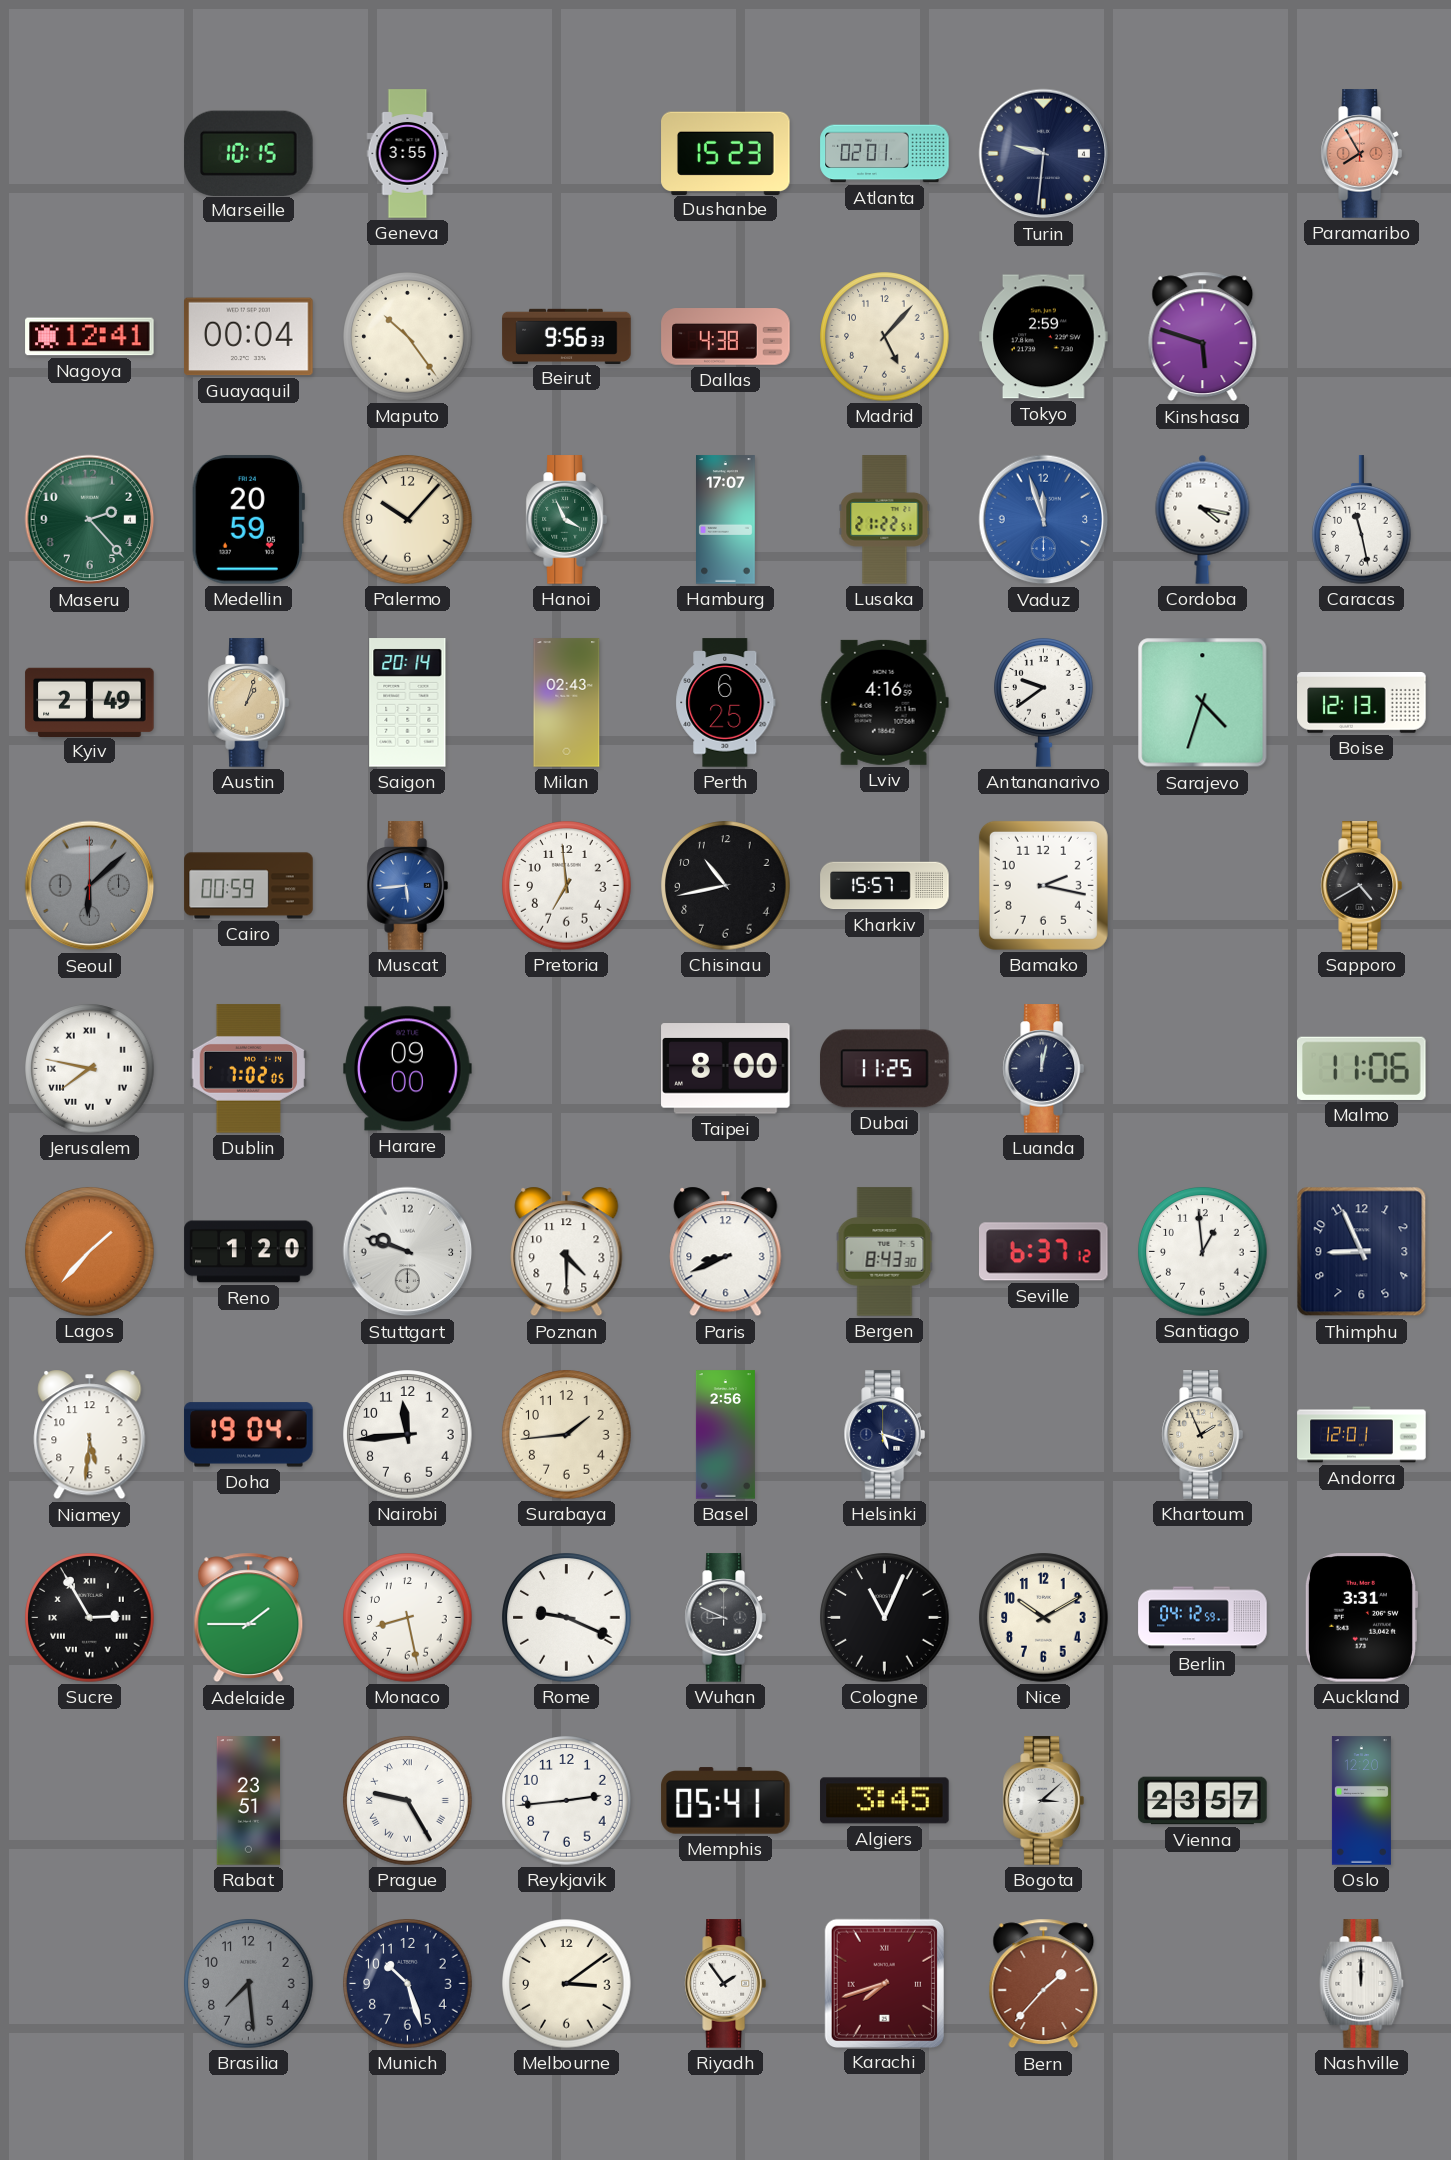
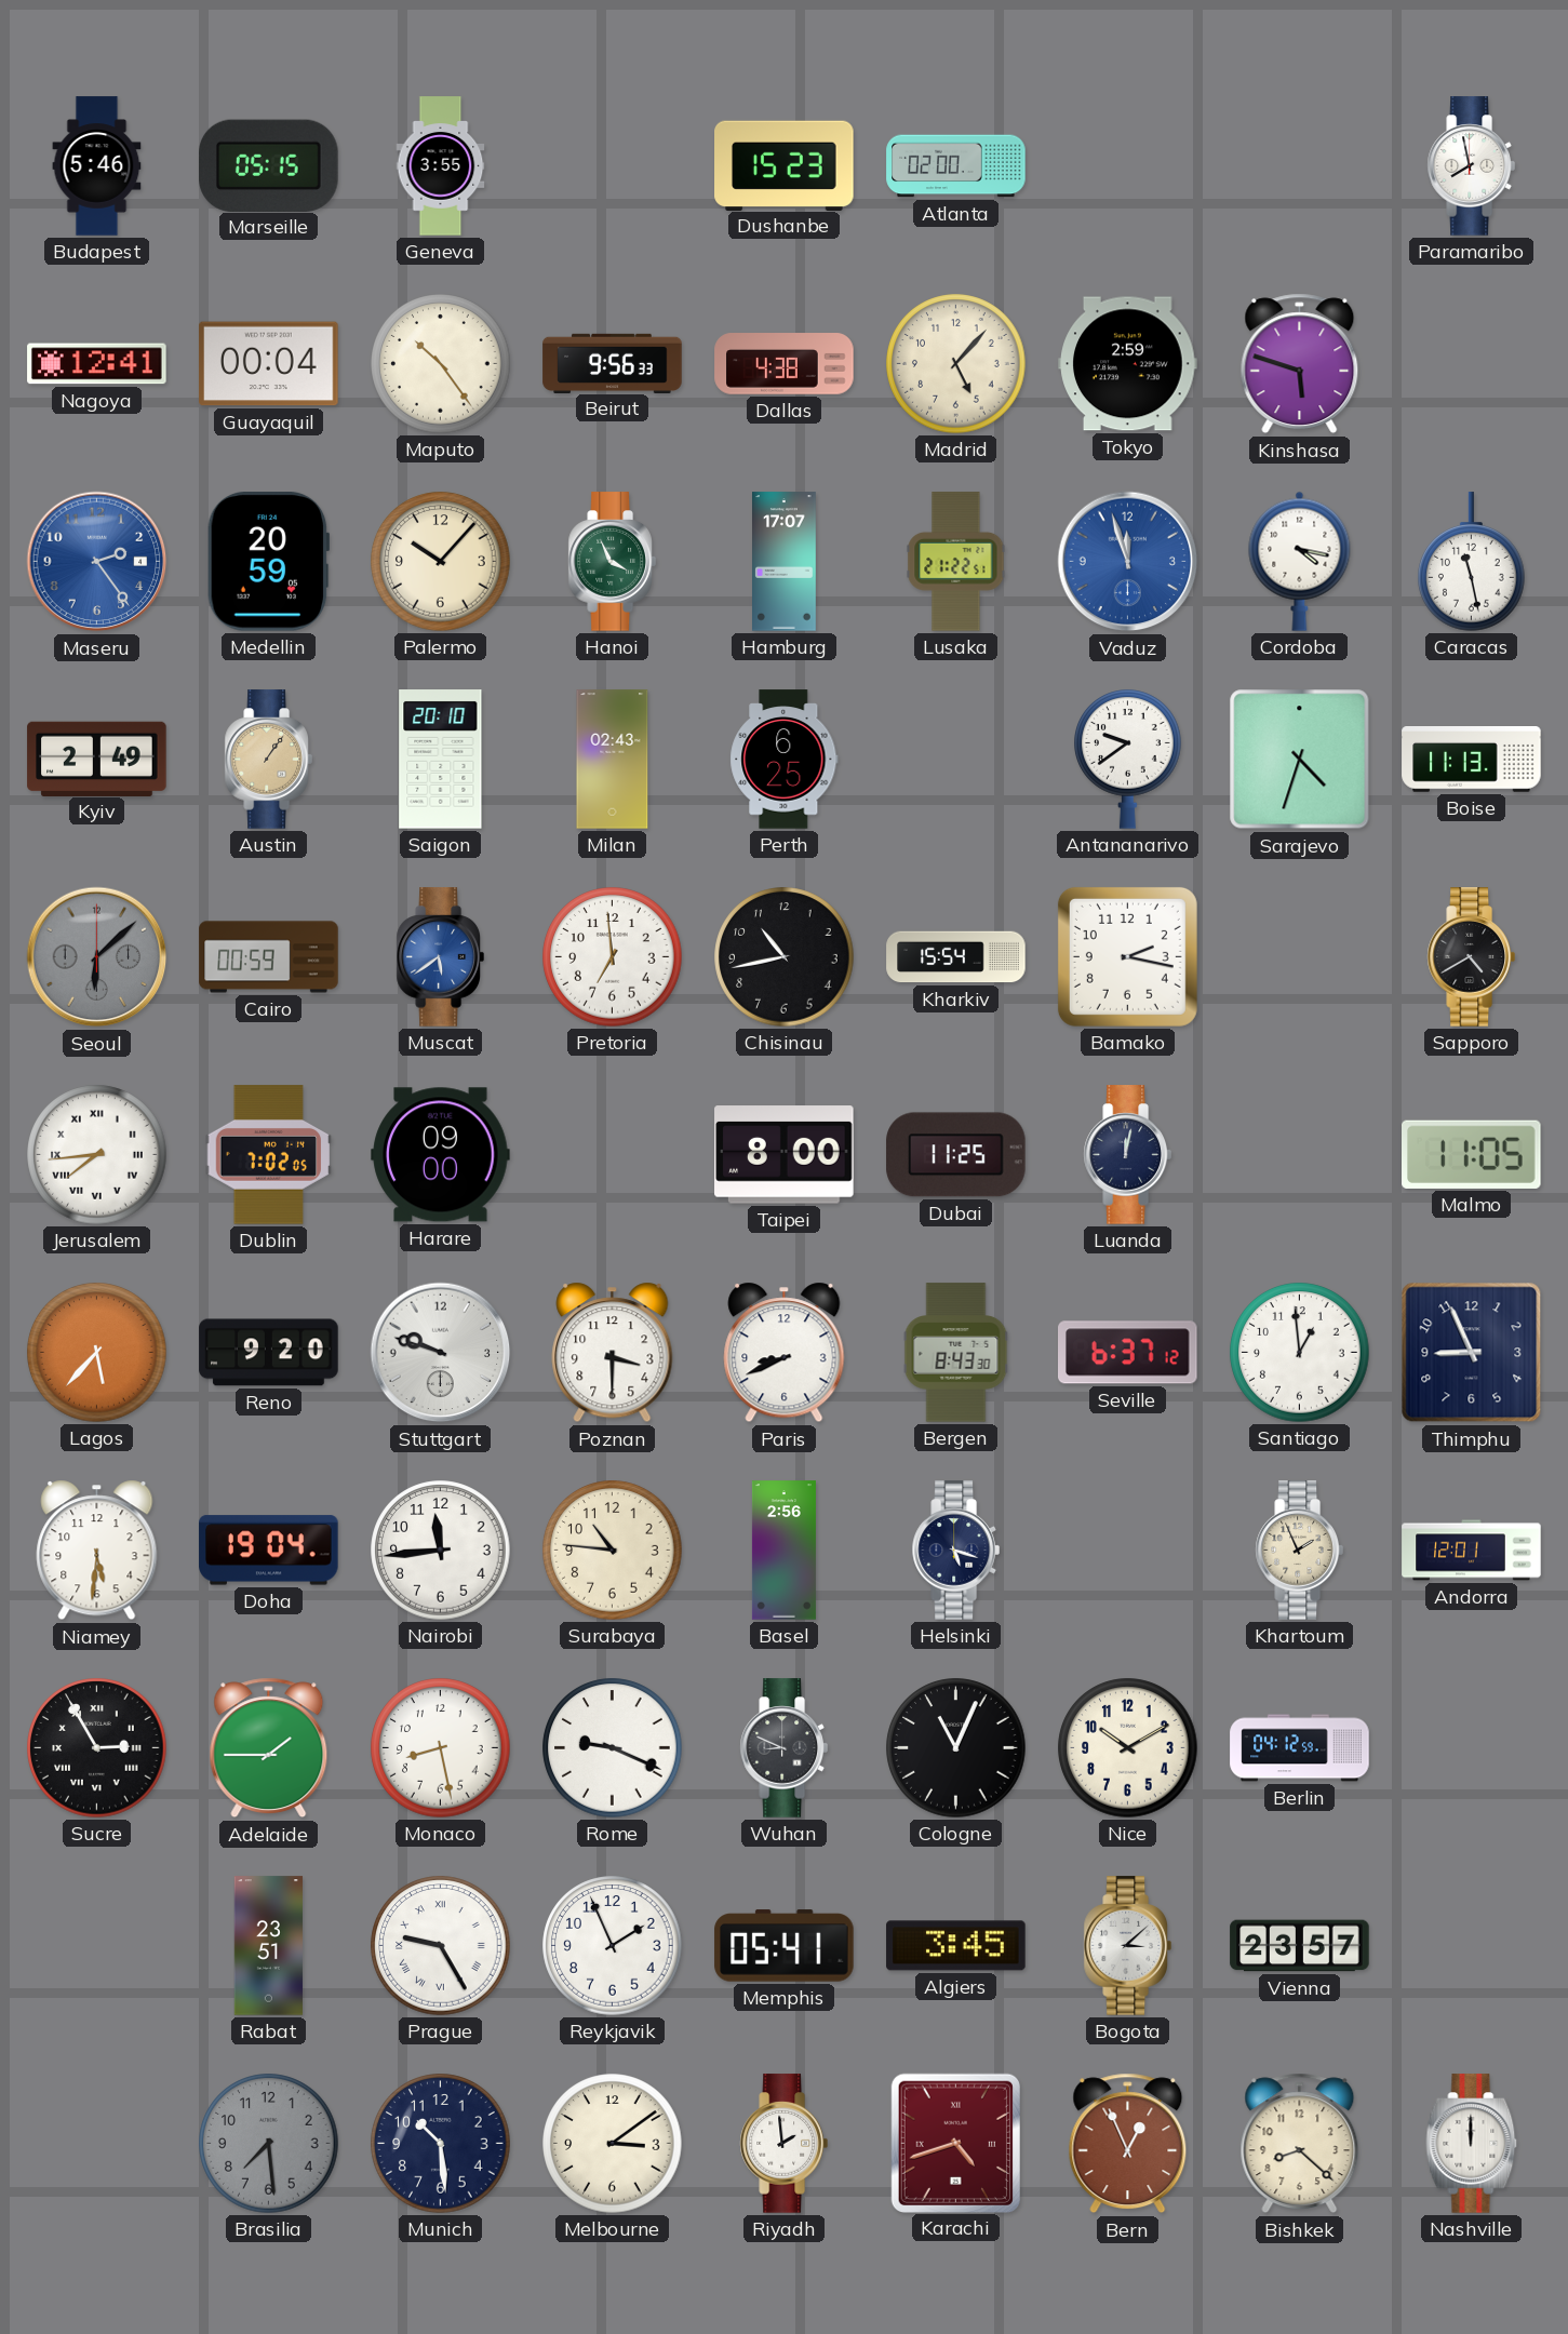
Budapest: none -> 5:46
Marseille: 10:15 -> 05:15
Atlanta: 02:01 -> 02:00
Turin: 9:31 -> none
Paramaribo: 7:55 -> 7:58
Paramaribo dial: salmon -> white
Maseru: 2:23 -> 2:24
Maseru dial: green -> blue
Austin: 1:03 -> 1:06
Saigon: 20:14 -> 20:10
Lviv: 4:16 -> none
Boise: 12:13 -> 11:13
Muscat: 5:44 -> 5:39
Kharkiv: 15:57 -> 15:54
Jerusalem: 7:47 -> 7:44
Malmo: 11:06 -> 11:05
Lagos: 1:37 -> 5:37
Reno: 1:20 -> 9:20
Poznan: 4:30 -> 3:30
Surabaya: 1:44 -> 10:46
Auckland: 3:31 -> none
Reykjavik: 2:44 -> 1:56
Oslo: 12:20 -> none
Munich: 10:27 -> 10:29
Riyadh: 1:54 -> 1:59
Karachi: 7:42 -> 4:42
Bern: 1:37 -> 12:56
Bishkek: none -> 8:22
